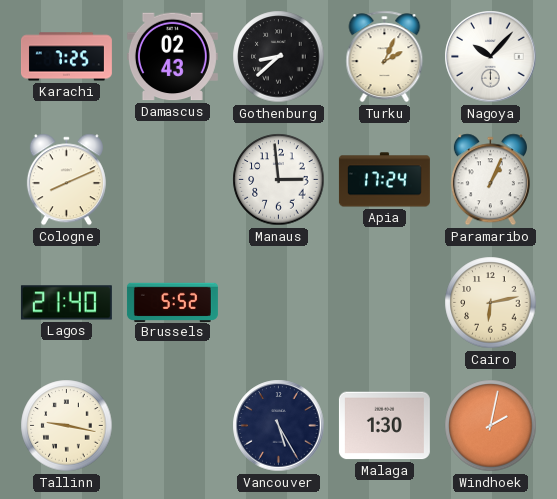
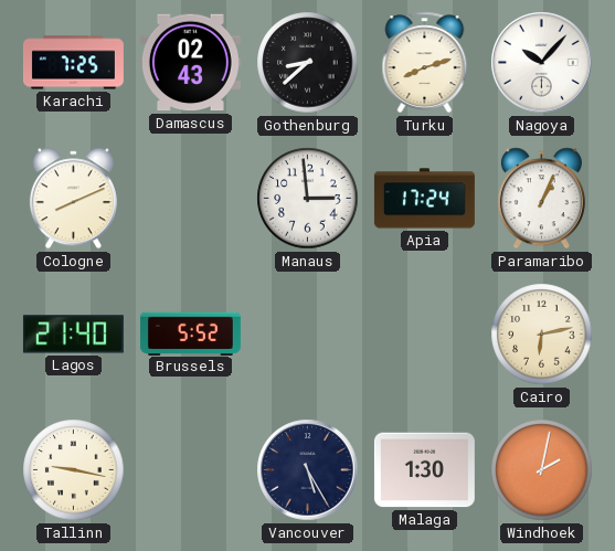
Turku: 2:04 -> 8:12
